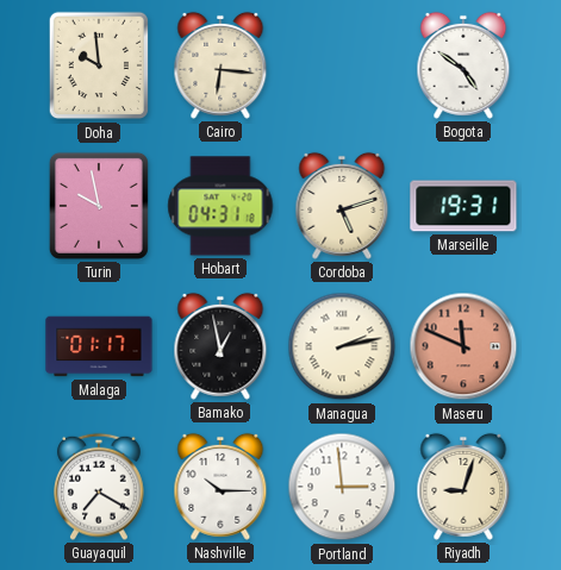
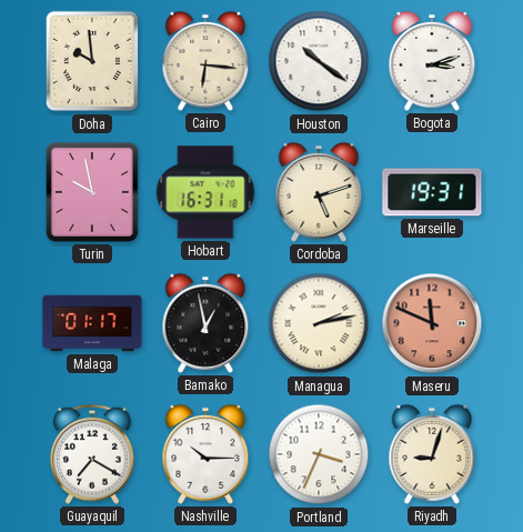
Houston: none -> 10:21
Bogota: 4:51 -> 3:12
Hobart: 04:31 -> 16:31
Portland: 2:59 -> 3:34
